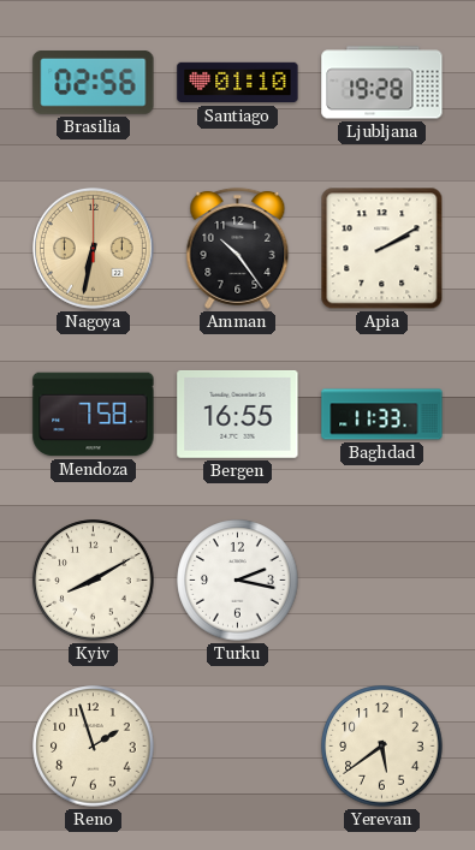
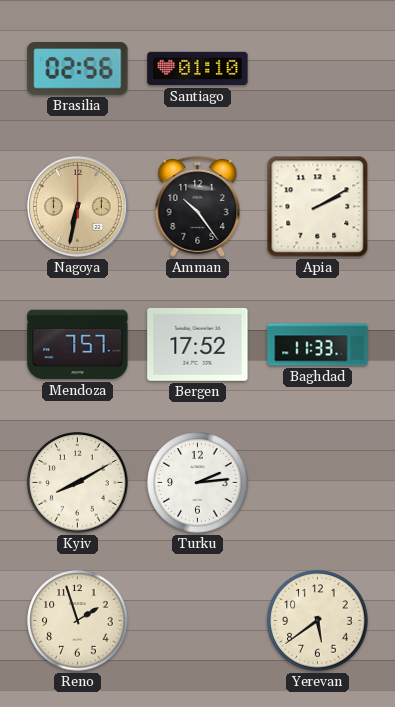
Ljubljana: 19:28 -> none
Mendoza: 7:58 -> 7:57
Bergen: 16:55 -> 17:52
Turku: 2:17 -> 2:14
